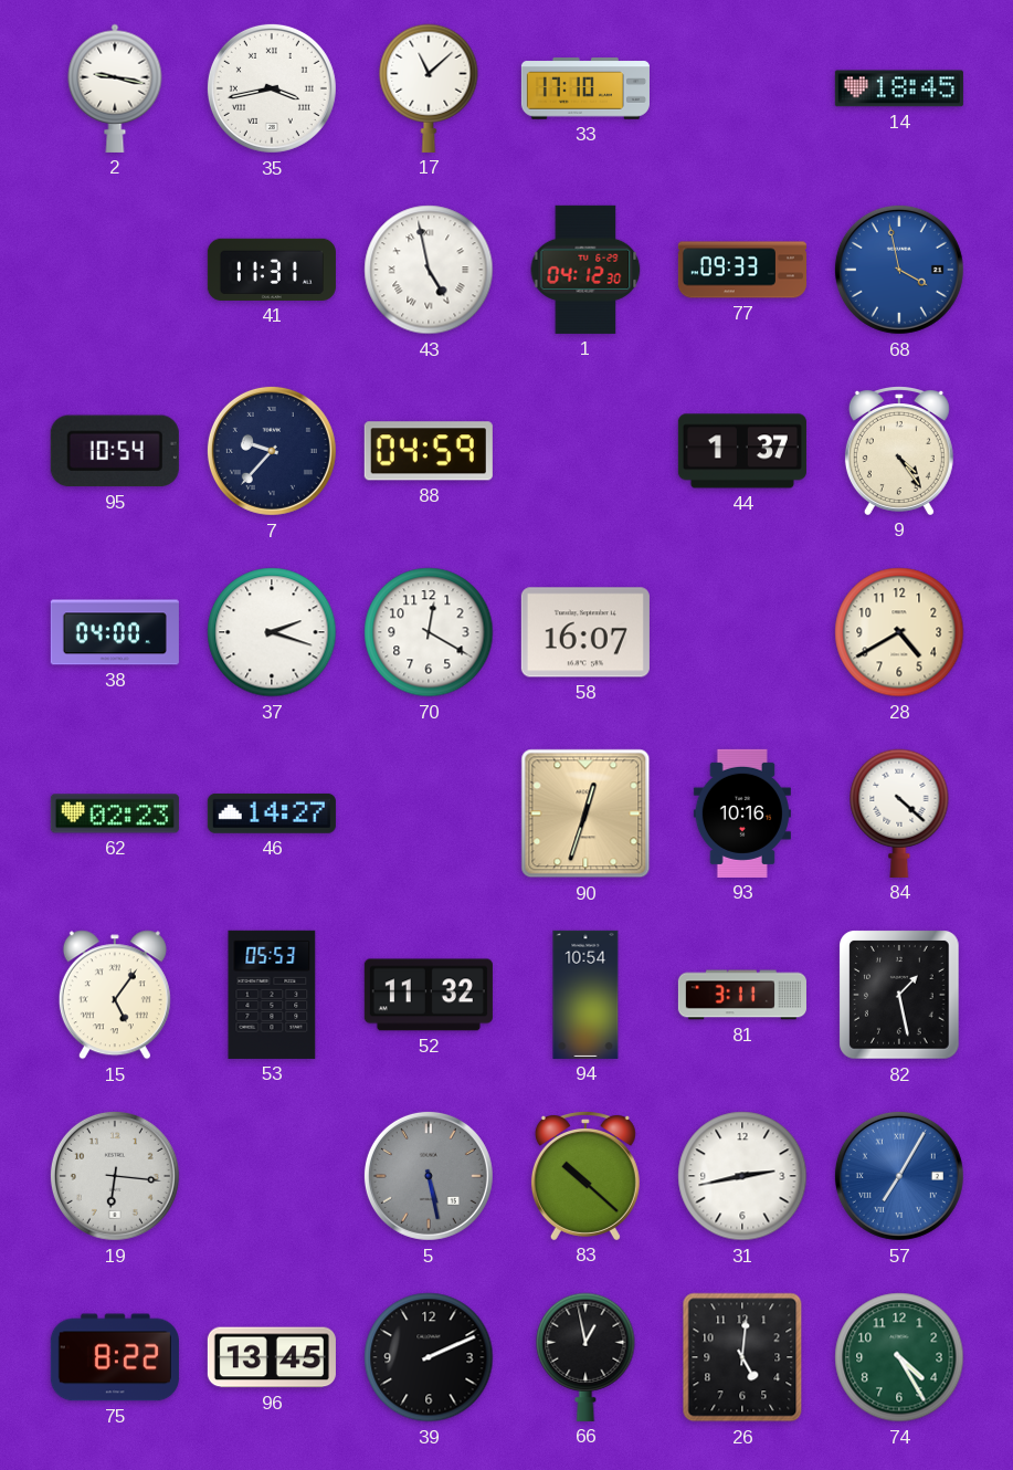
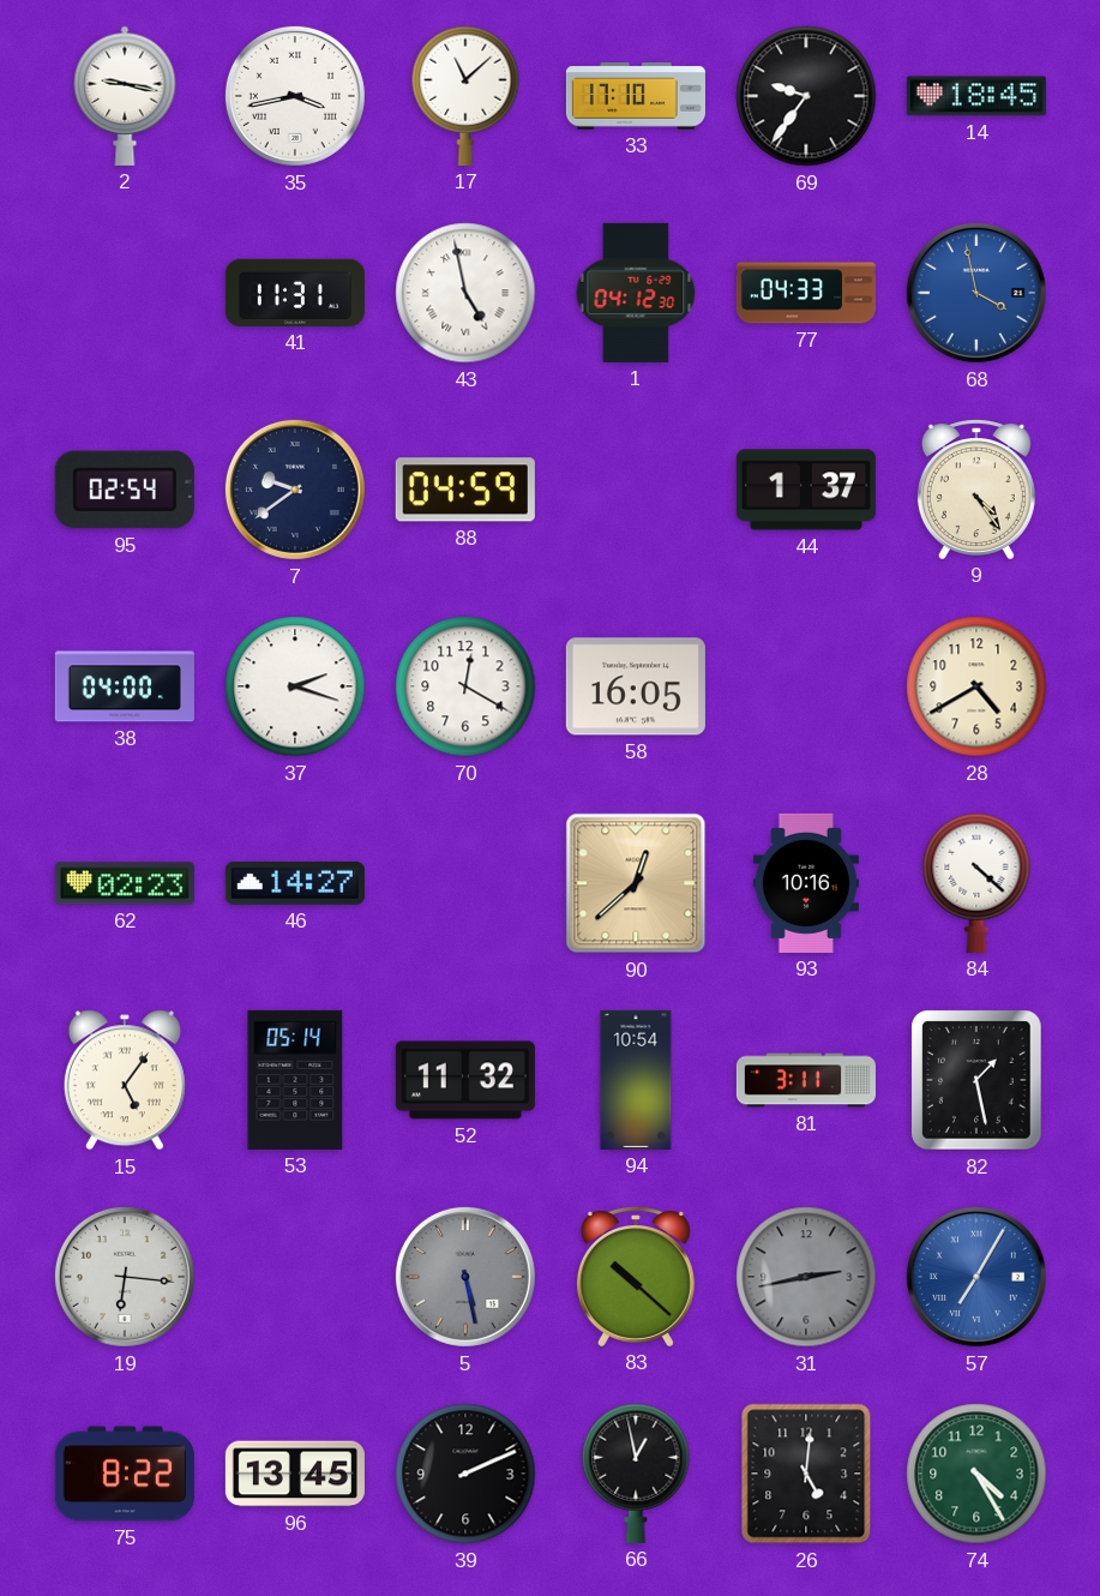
69: none -> 9:36
77: 09:33 -> 04:33
95: 10:54 -> 02:54
7: 9:37 -> 9:39
58: 16:07 -> 16:05
90: 12:33 -> 12:38
53: 05:53 -> 05:14
31 dial: white -> grey
